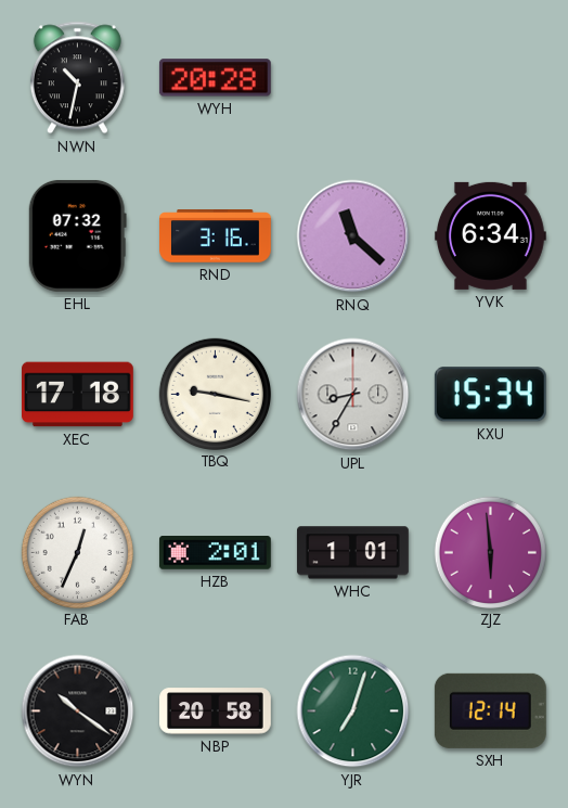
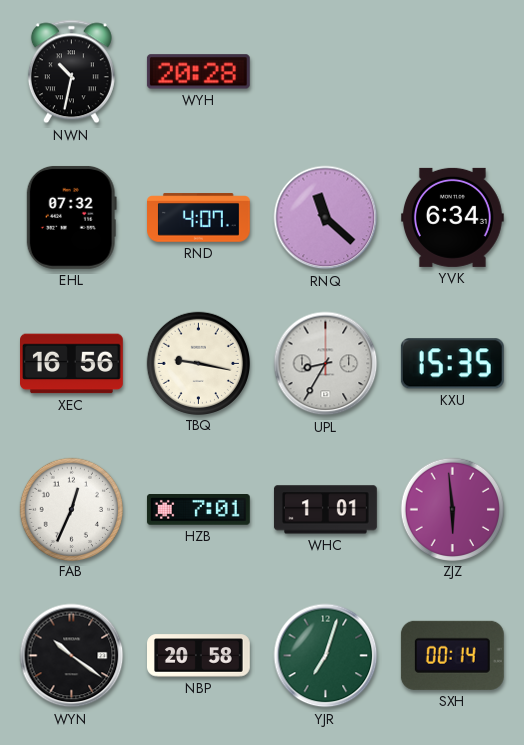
RND: 3:16 -> 4:07
XEC: 17:18 -> 16:56
KXU: 15:34 -> 15:35
HZB: 2:01 -> 7:01
SXH: 12:14 -> 00:14
